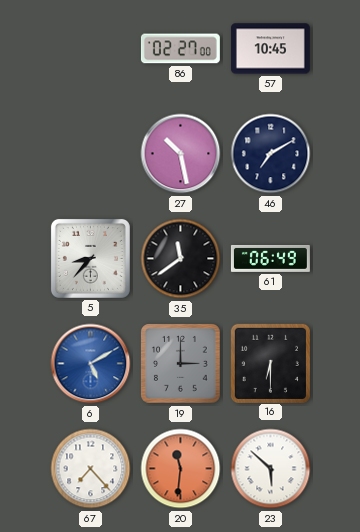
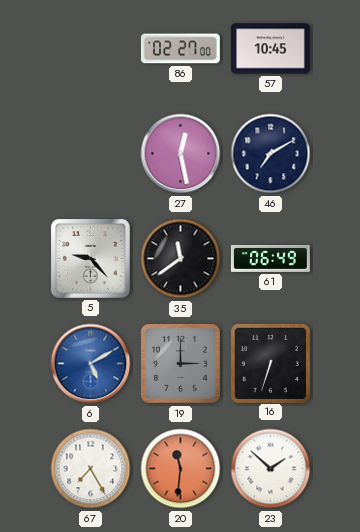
27: 10:28 -> 12:28
5: 8:37 -> 9:23
16: 6:30 -> 6:33
67: 7:23 -> 7:25
23: 5:52 -> 1:52
